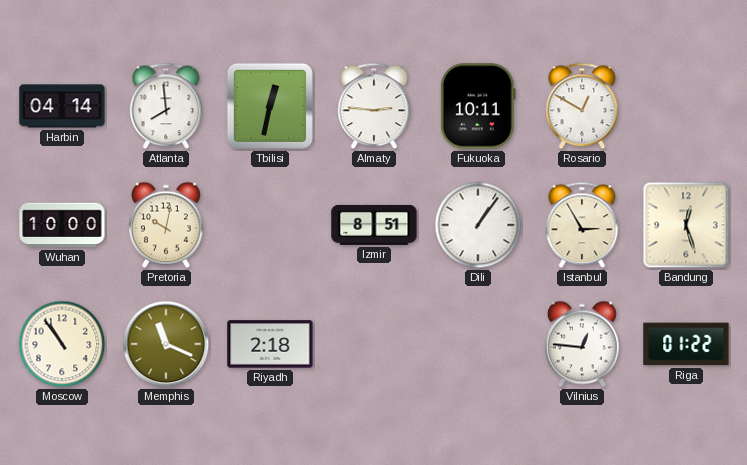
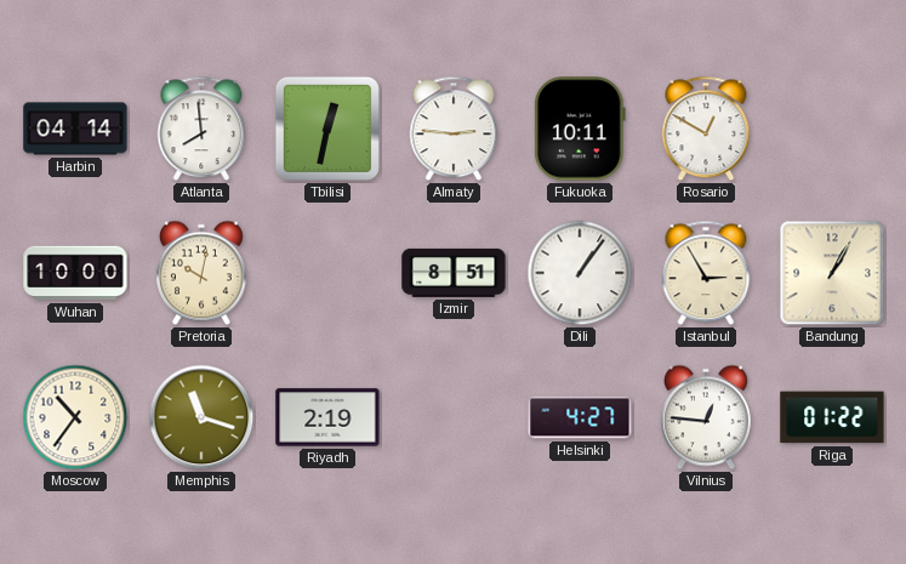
Bandung: 12:27 -> 1:05
Moscow: 10:54 -> 10:36
Memphis: 11:19 -> 11:18
Riyadh: 2:18 -> 2:19
Helsinki: none -> 4:27
